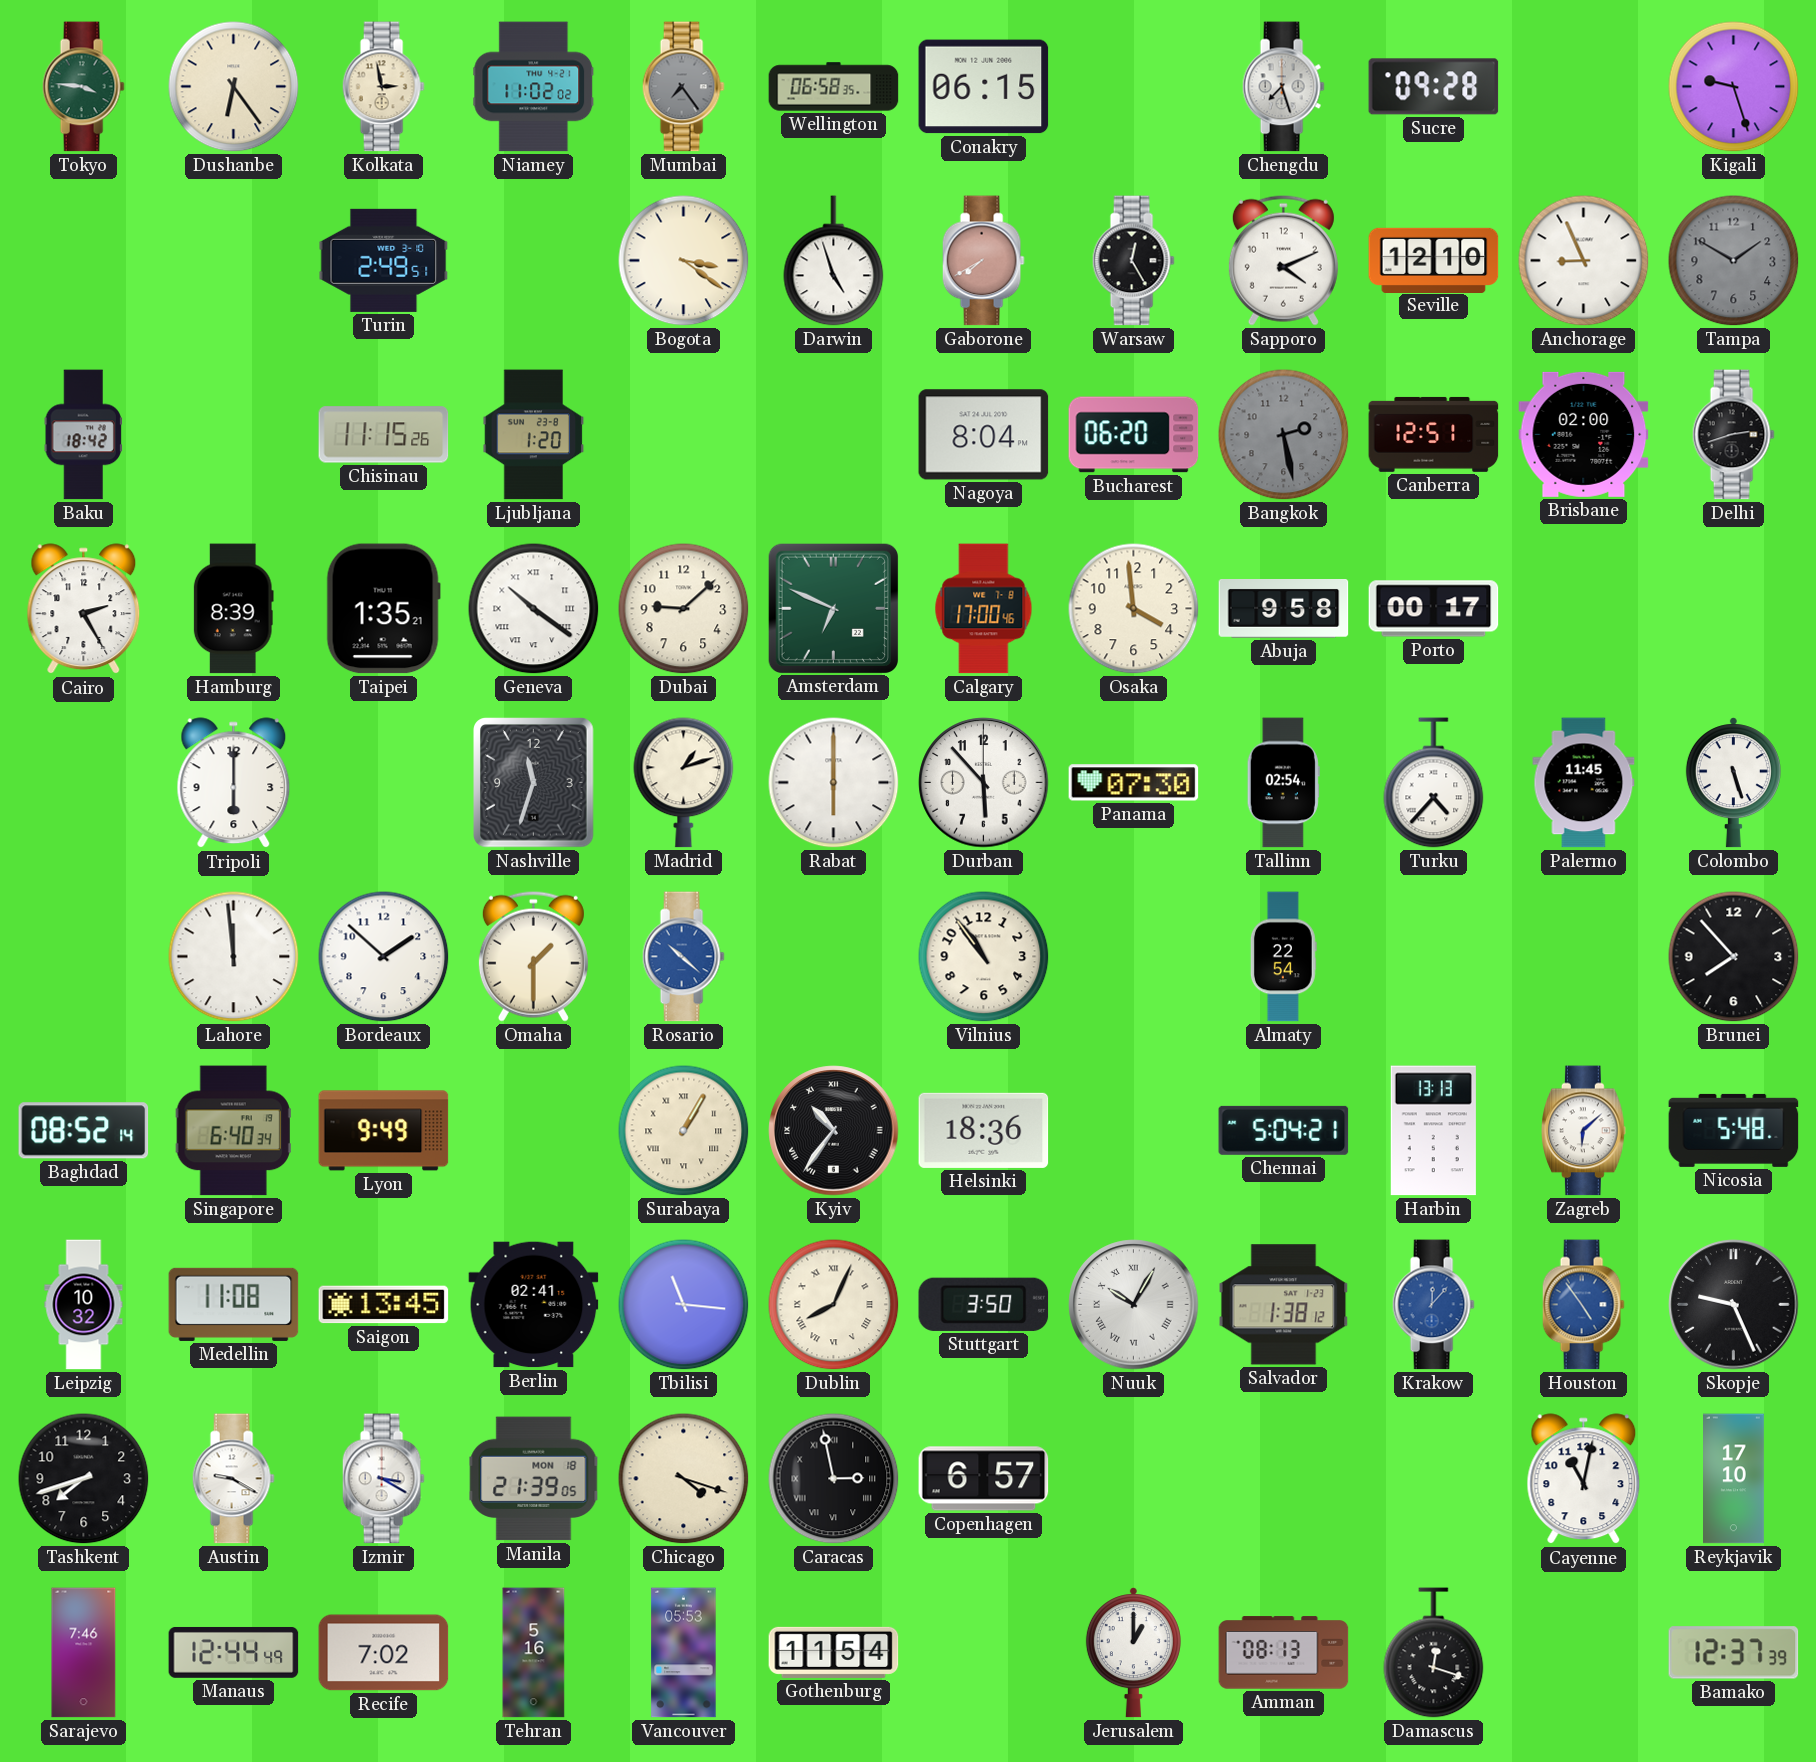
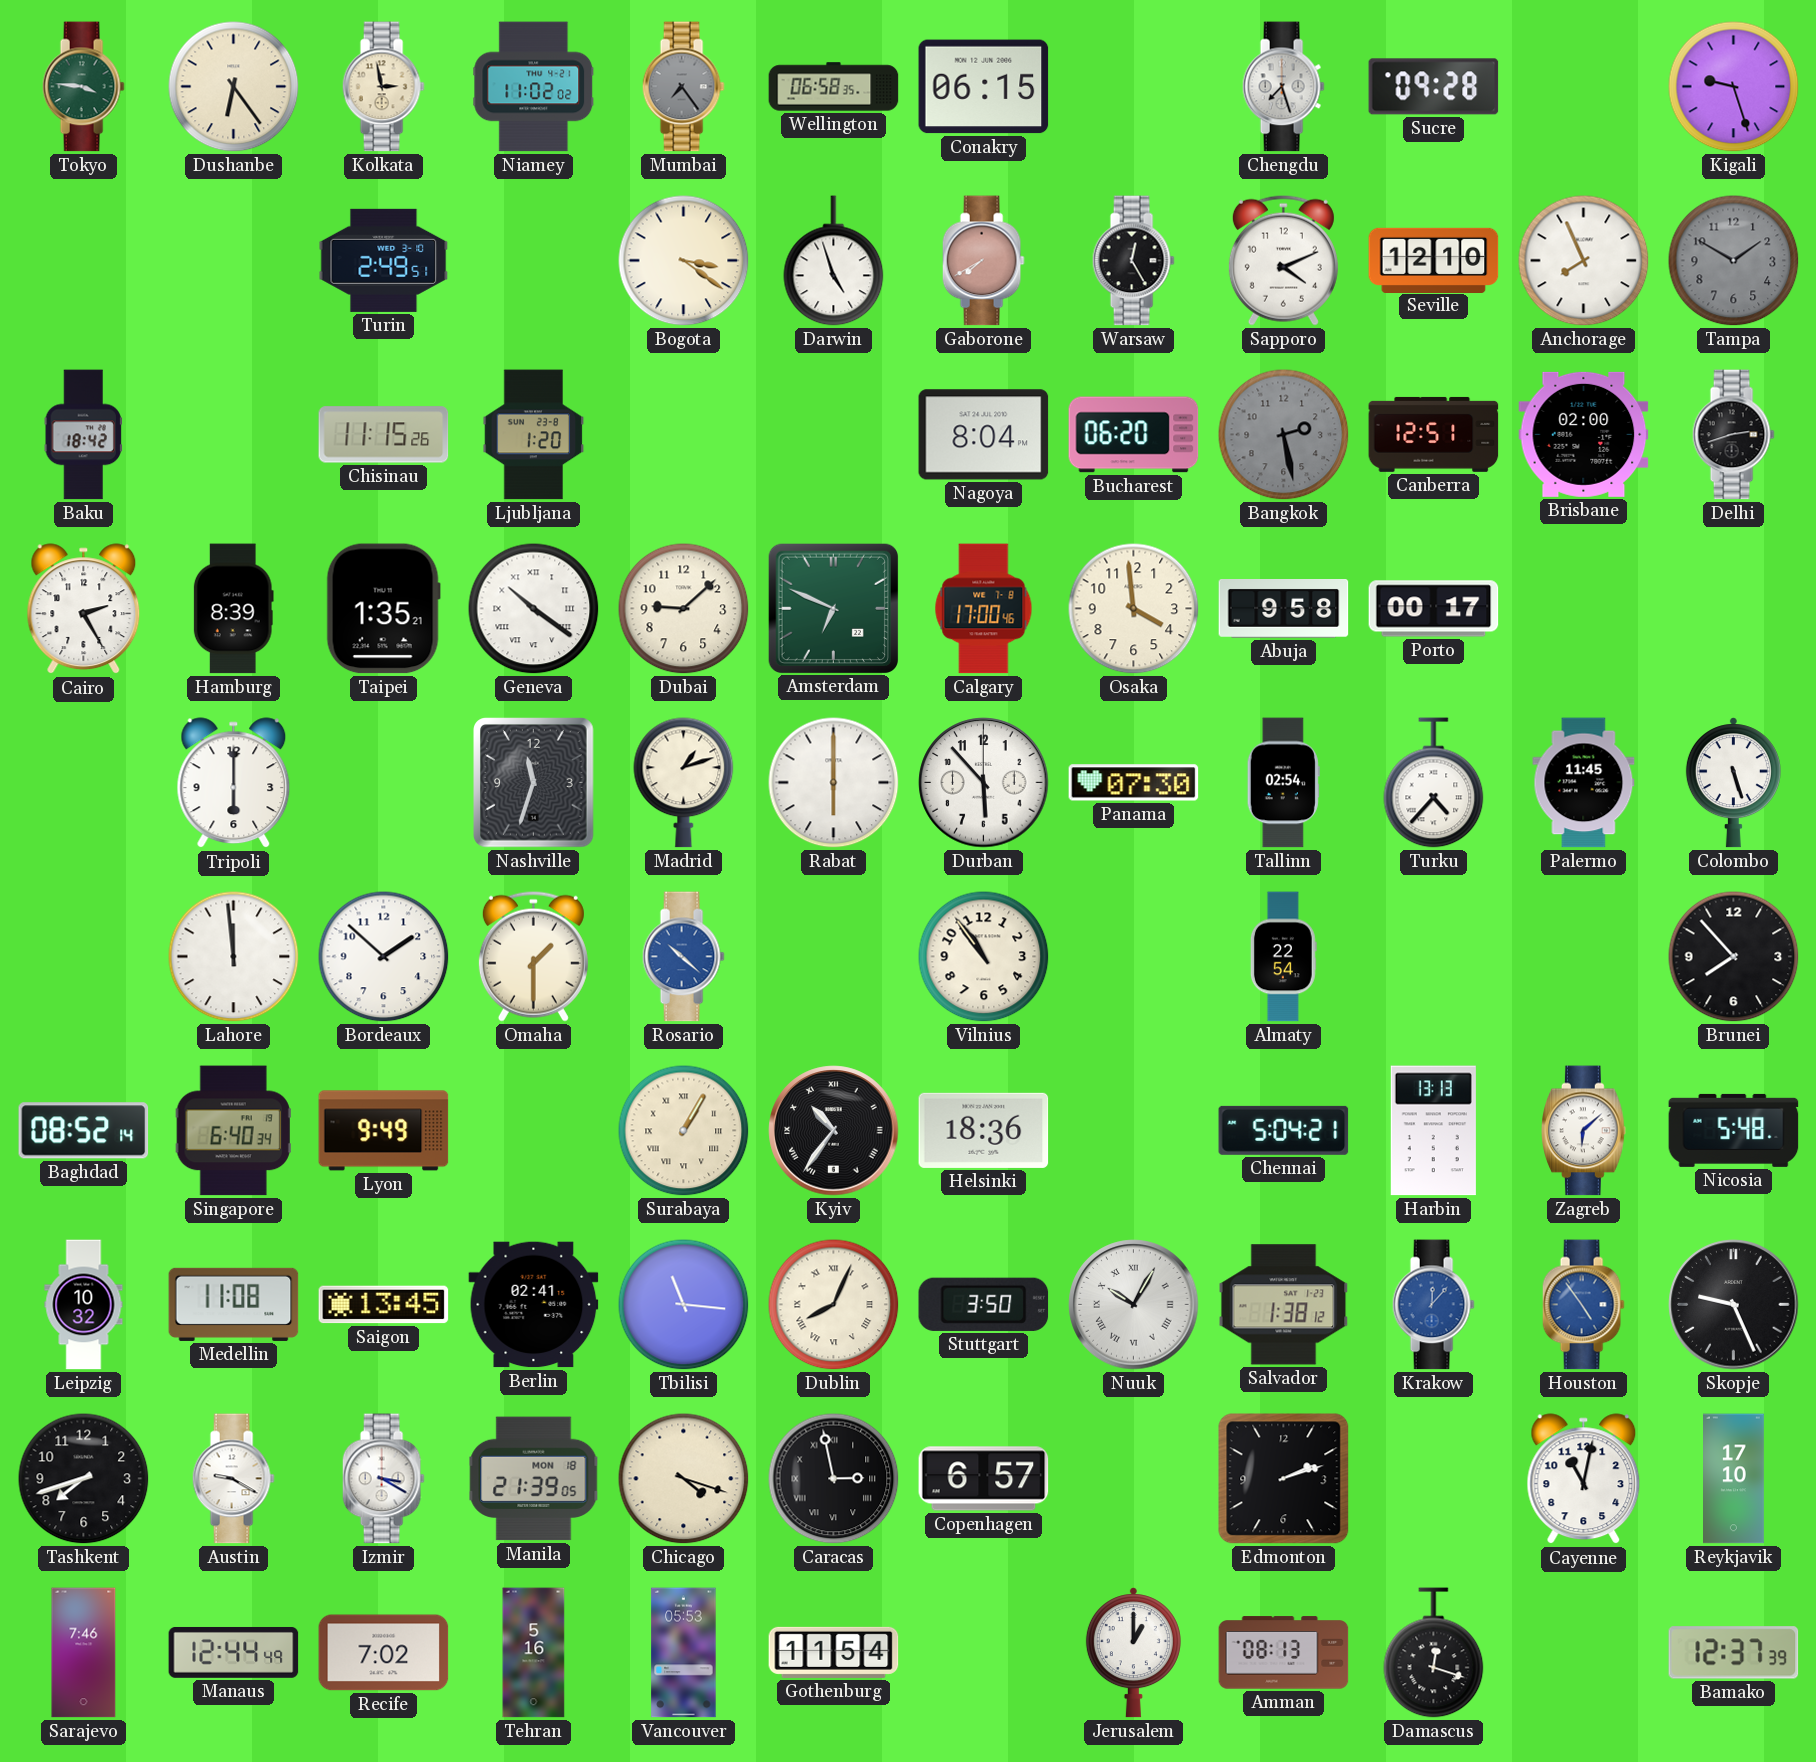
Anchorage: 8:56 -> 7:56
Edmonton: none -> 2:12
